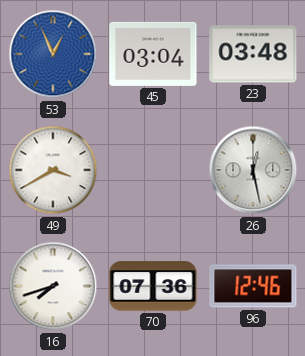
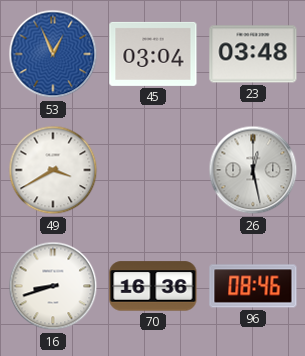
16: 7:42 -> 8:42
70: 07:36 -> 16:36
96: 12:46 -> 08:46
